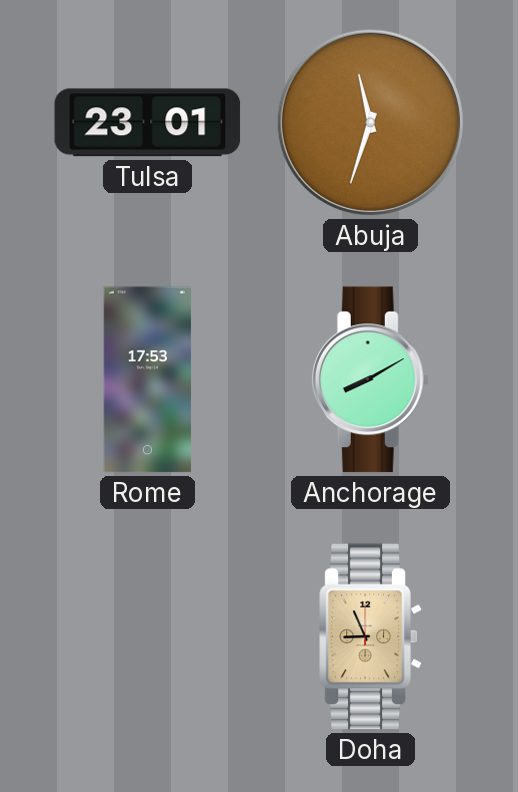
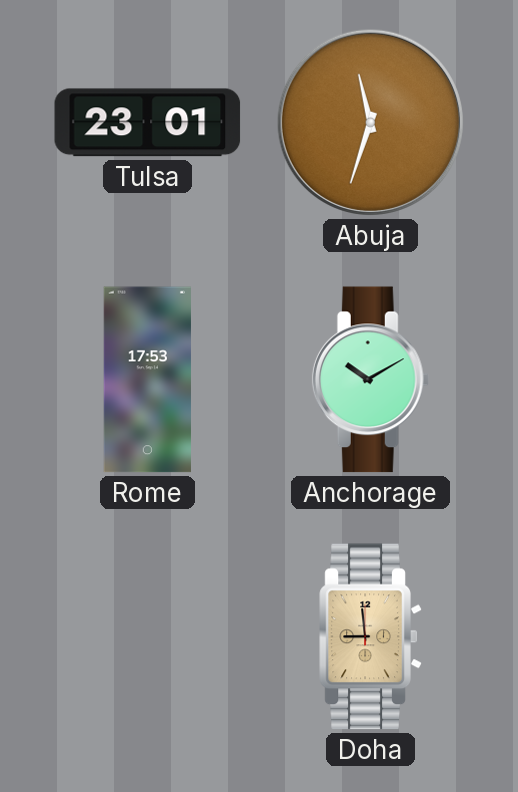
Anchorage: 8:10 -> 10:10
Doha: 8:56 -> 8:59
